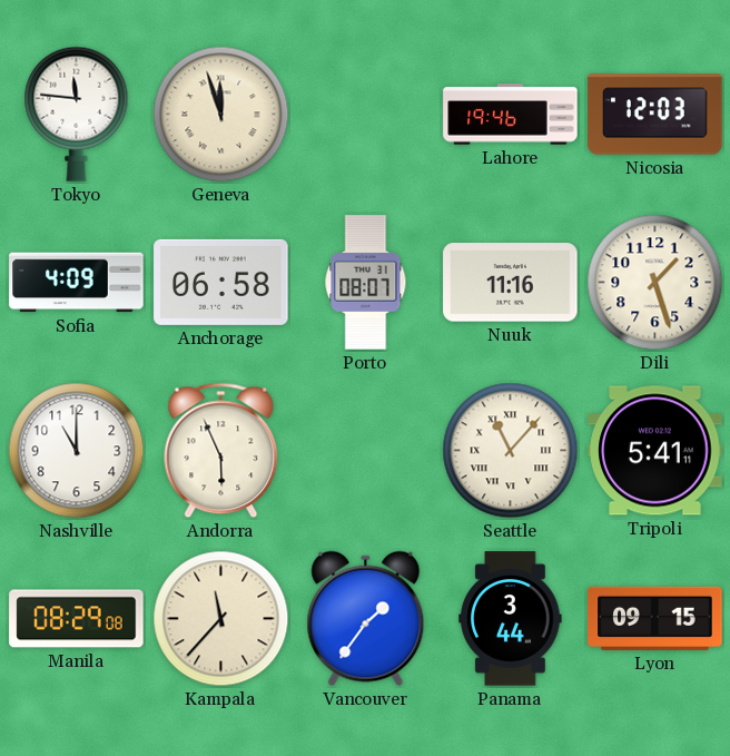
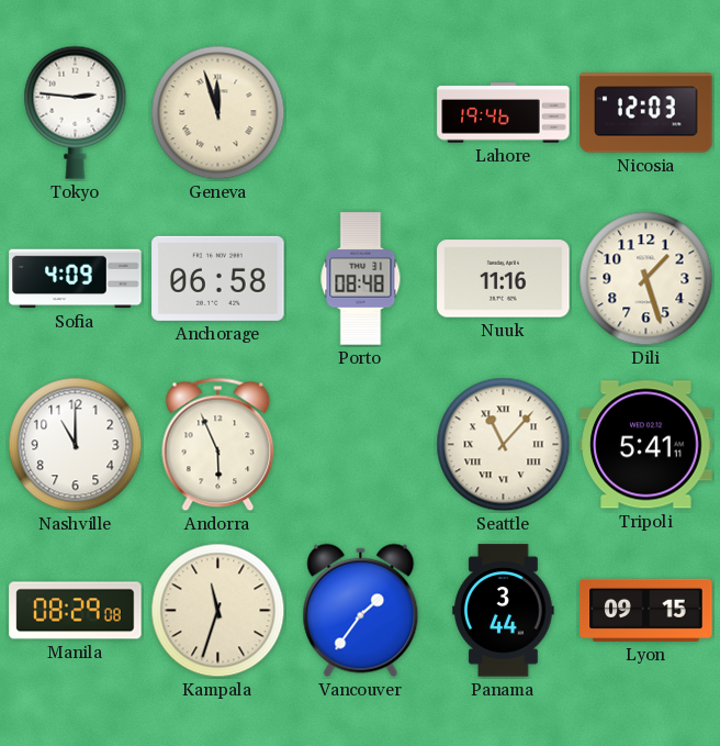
Tokyo: 11:46 -> 2:46
Porto: 08:07 -> 08:48
Kampala: 11:37 -> 11:33
